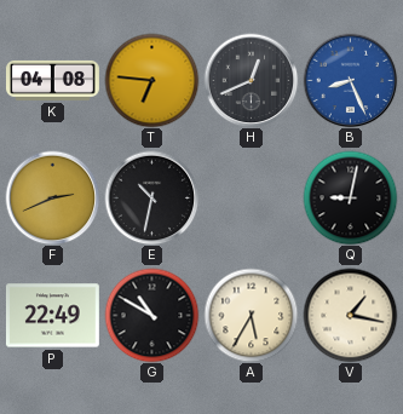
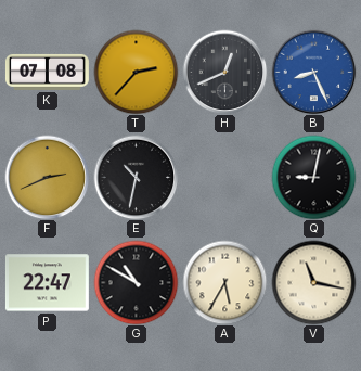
K: 04:08 -> 07:08
T: 6:46 -> 2:37
P: 22:49 -> 22:47
V: 1:17 -> 11:17
